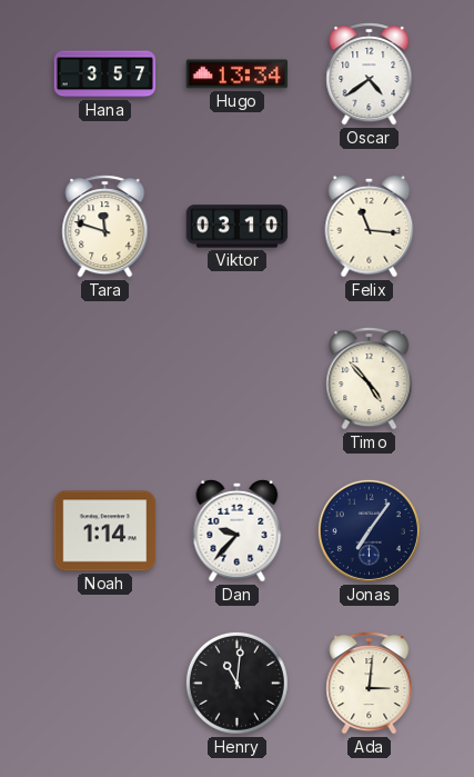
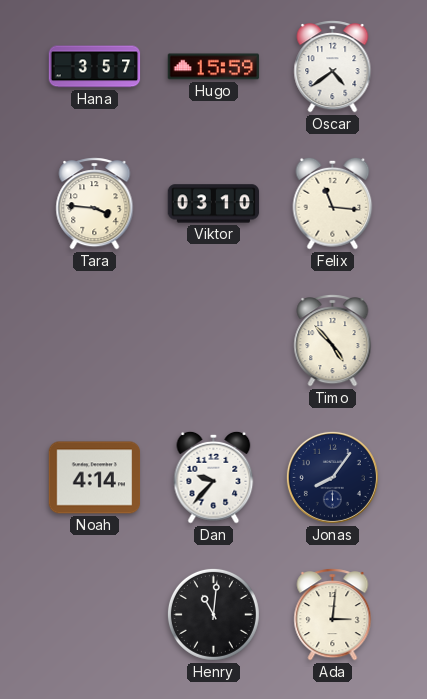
Hugo: 13:34 -> 15:59
Tara: 11:48 -> 3:46
Noah: 1:14 -> 4:14
Jonas: 7:06 -> 8:06
